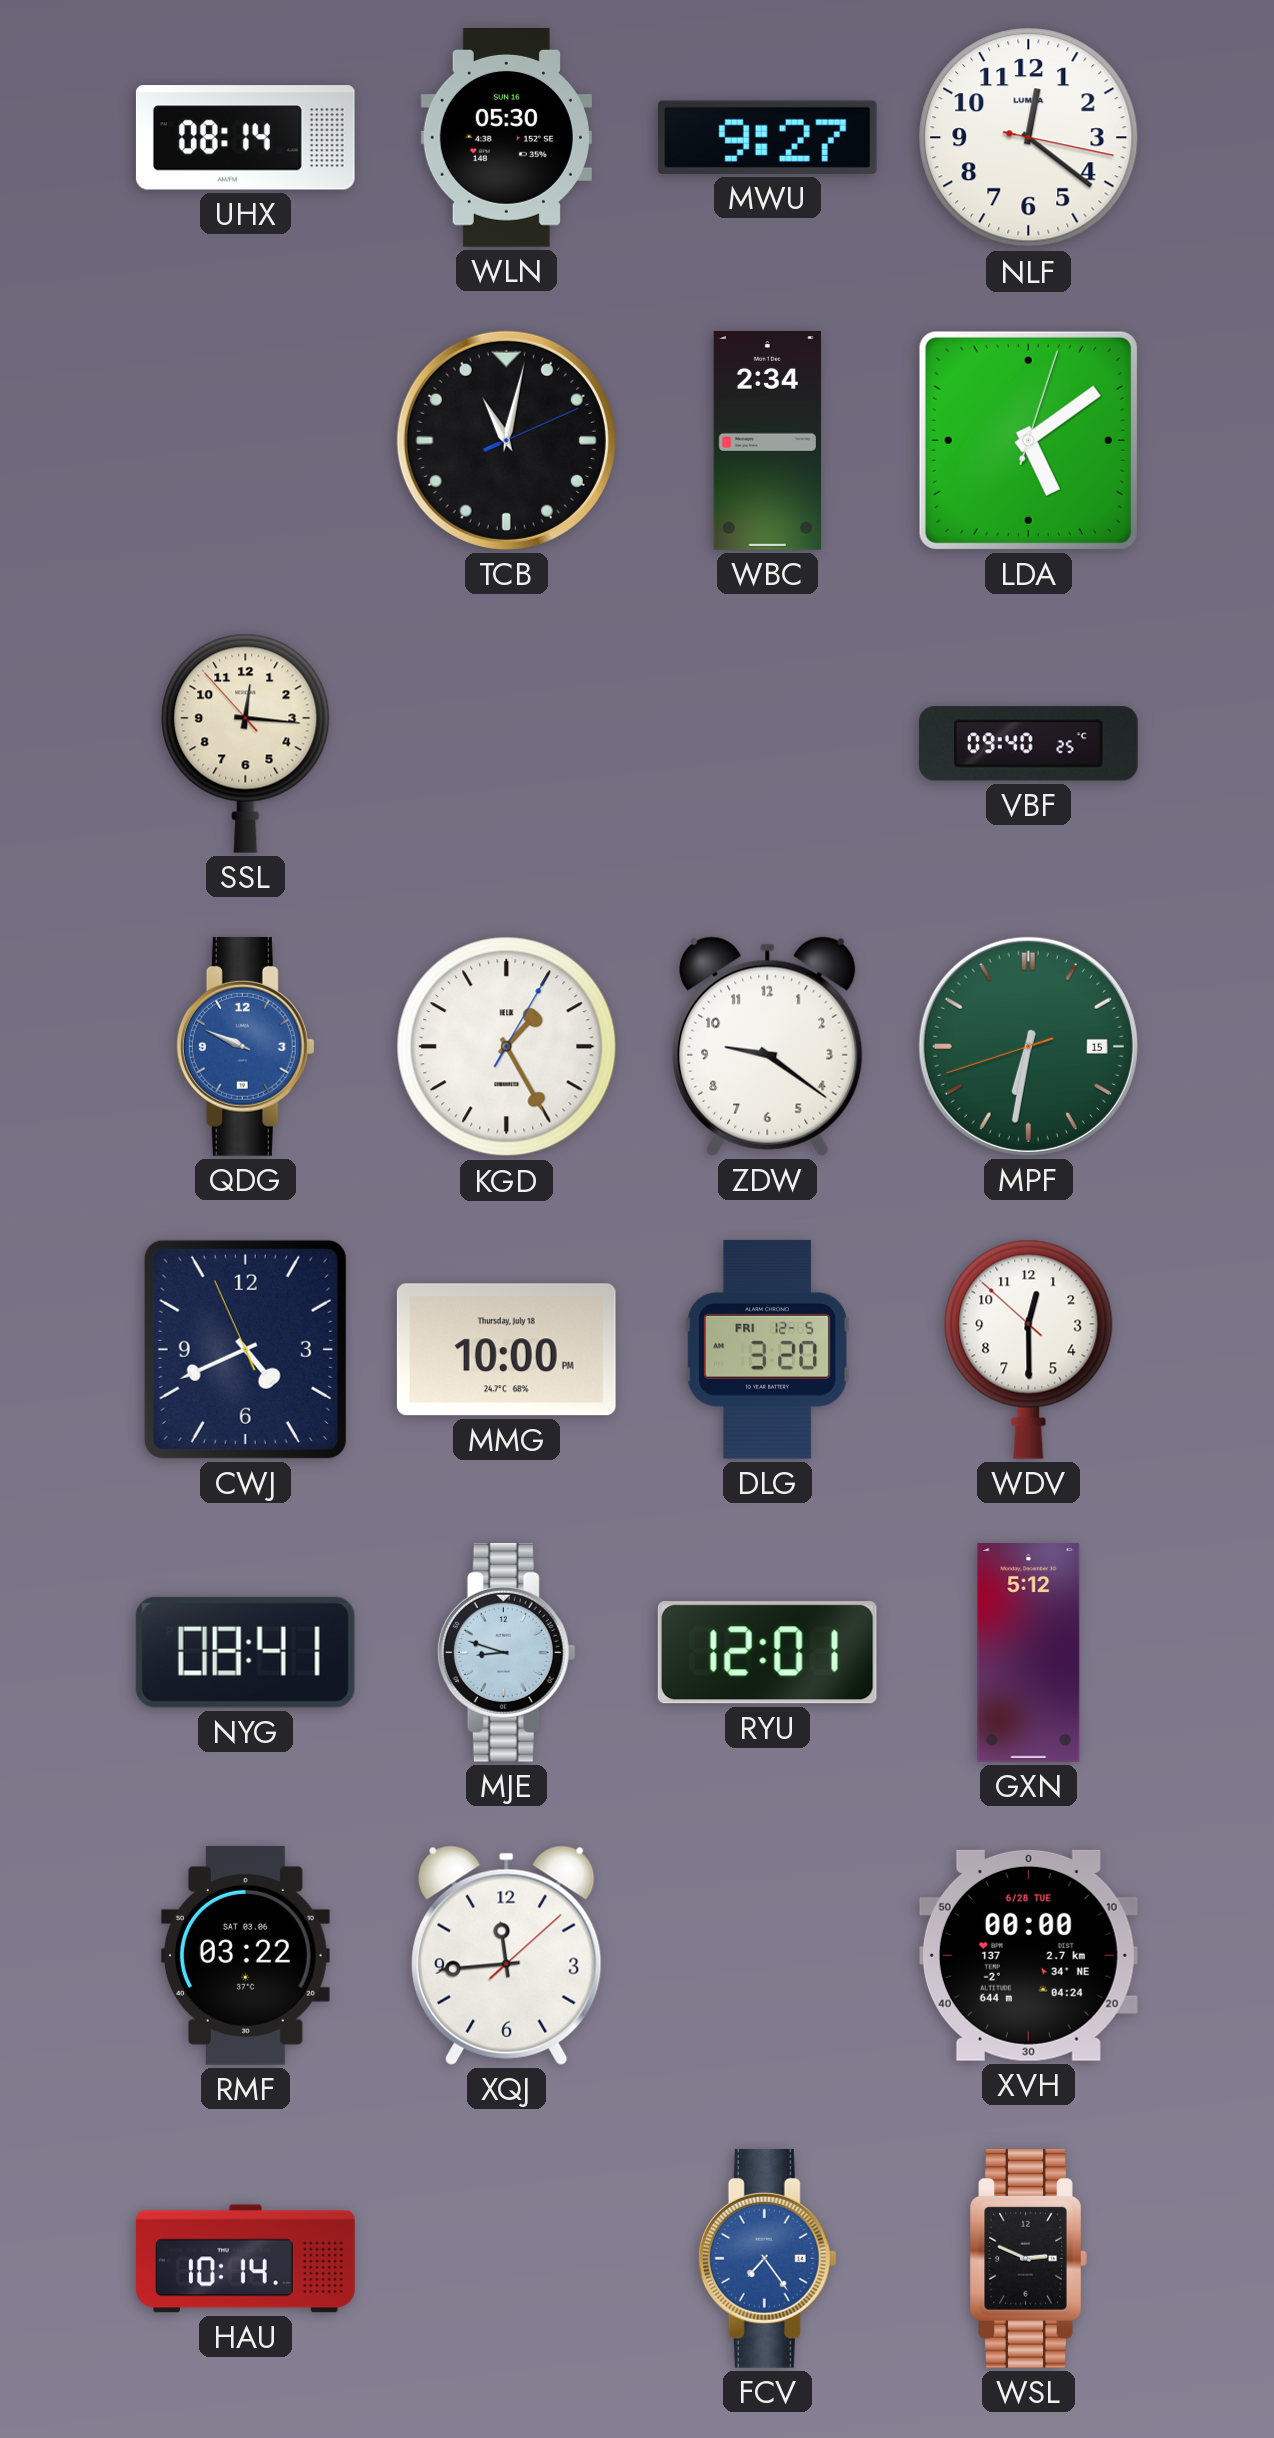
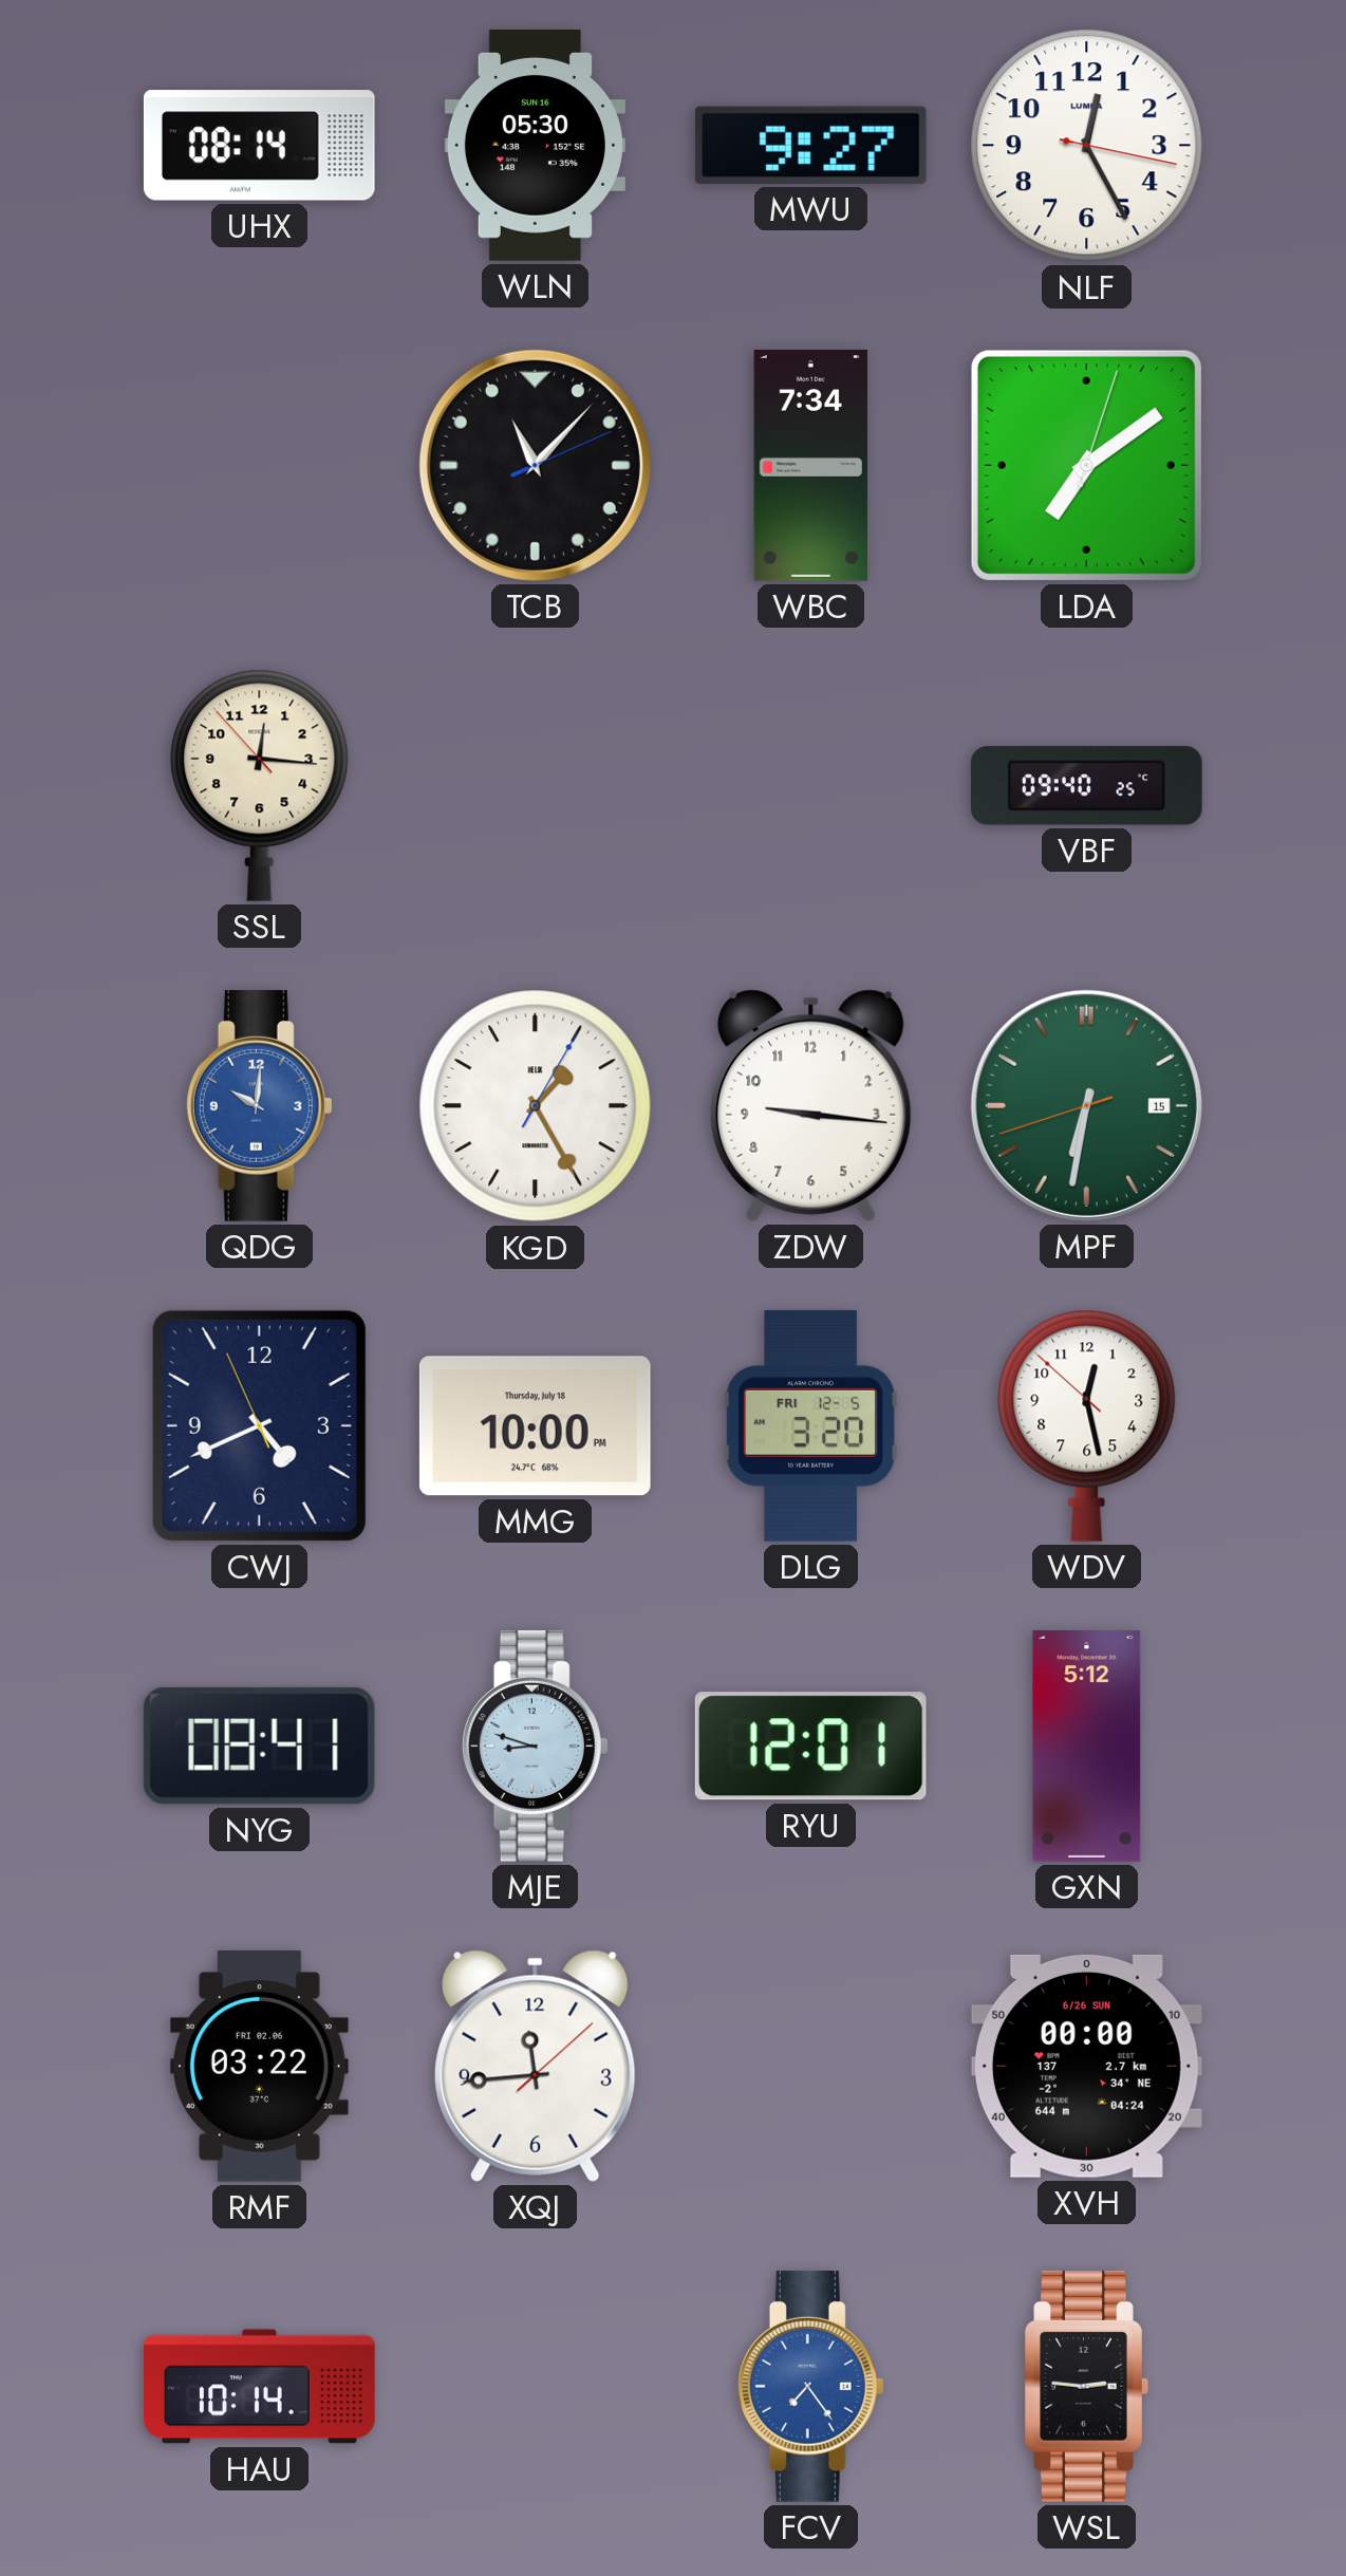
NLF: 12:21 -> 12:25
TCB: 11:02 -> 11:07
WBC: 2:34 -> 7:34
LDA: 5:09 -> 7:09
QDG: 9:49 -> 10:01
ZDW: 9:21 -> 9:16
WDV: 12:29 -> 12:27
RMF date: SAT 03.06 -> FRI 02.06
XVH date: 6/28 TUE -> 6/26 SUN
WSL: 2:49 -> 2:46
